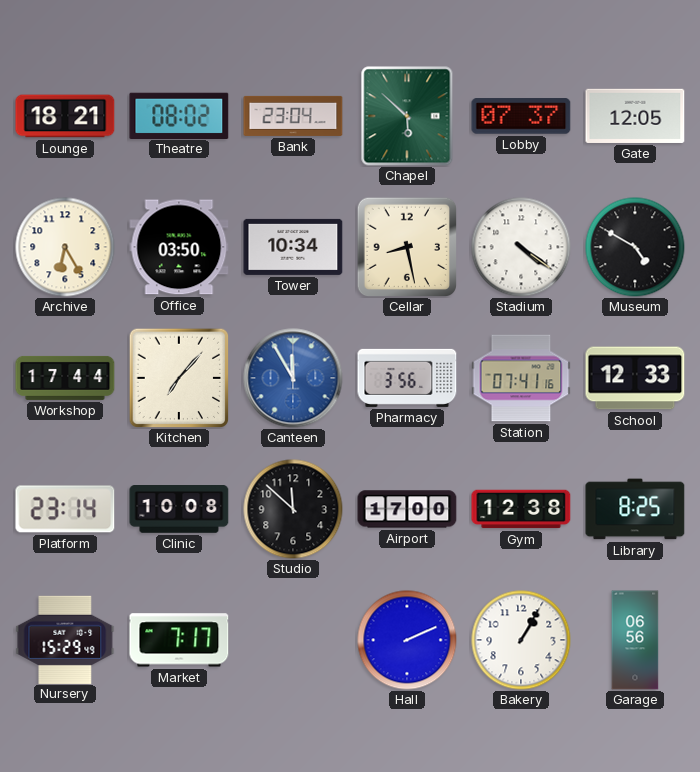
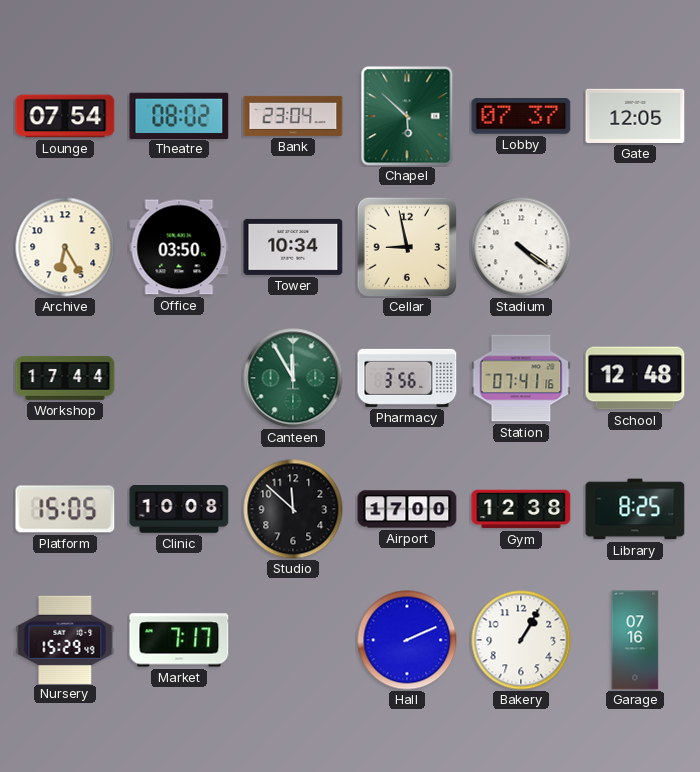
Lounge: 18:21 -> 07:54
Cellar: 8:28 -> 8:58
Museum: 4:50 -> none
Kitchen: 7:07 -> none
Canteen dial: blue -> green
School: 12:33 -> 12:48
Platform: 23:14 -> 15:05
Garage: 06:56 -> 07:16
